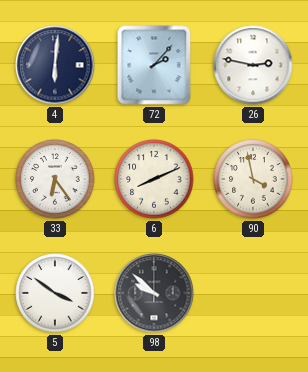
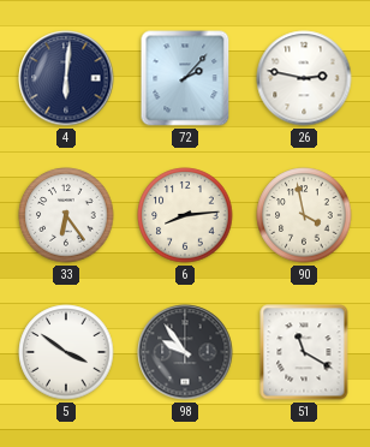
6: 8:11 -> 8:14
98: 9:52 -> 9:54
51: none -> 11:20
